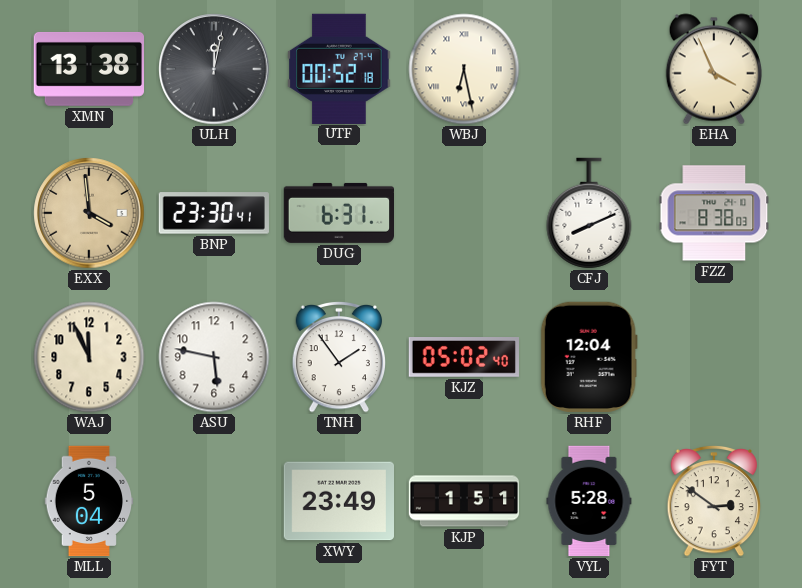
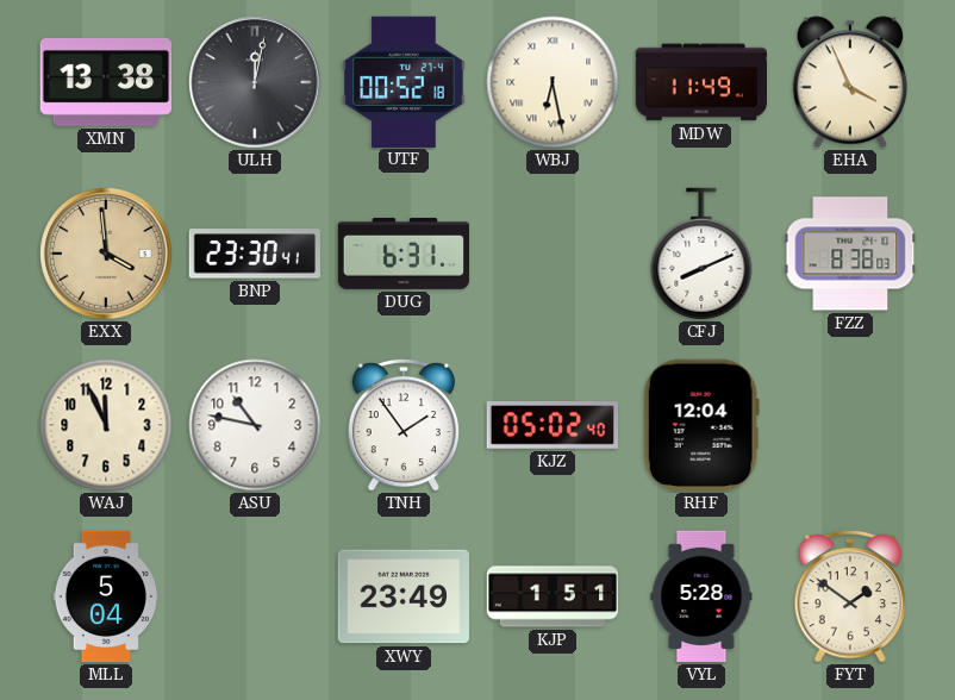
MDW: none -> 11:49
ASU: 5:47 -> 10:47
FYT: 2:51 -> 1:51
